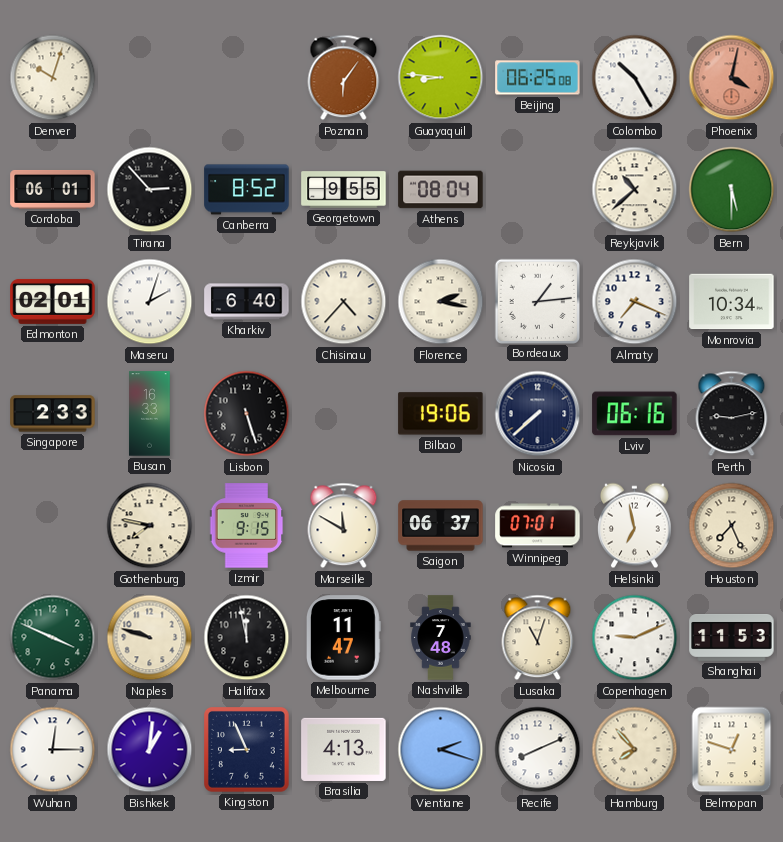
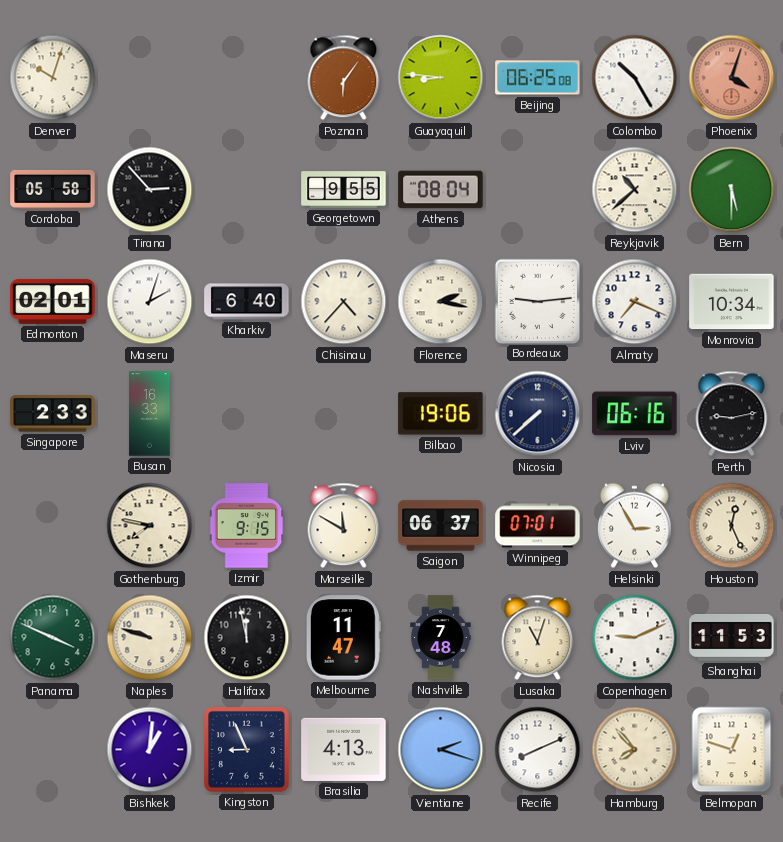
Phoenix: 4:02 -> 4:03
Cordoba: 06:01 -> 05:58
Canberra: 8:52 -> none
Bordeaux: 1:14 -> 9:14
Lisbon: 5:27 -> none
Helsinki: 6:58 -> 2:55
Houston: 7:26 -> 12:26
Wuhan: 12:15 -> none
